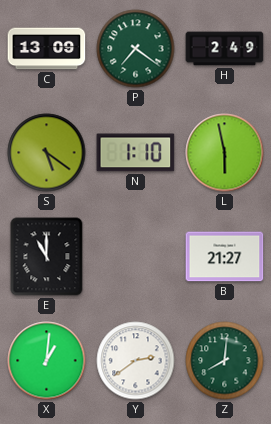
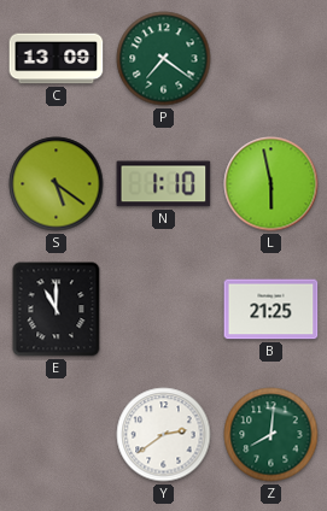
H: 2:49 -> none
B: 21:27 -> 21:25
X: 1:01 -> none
